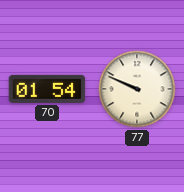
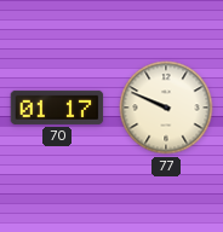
70: 01:54 -> 01:17
